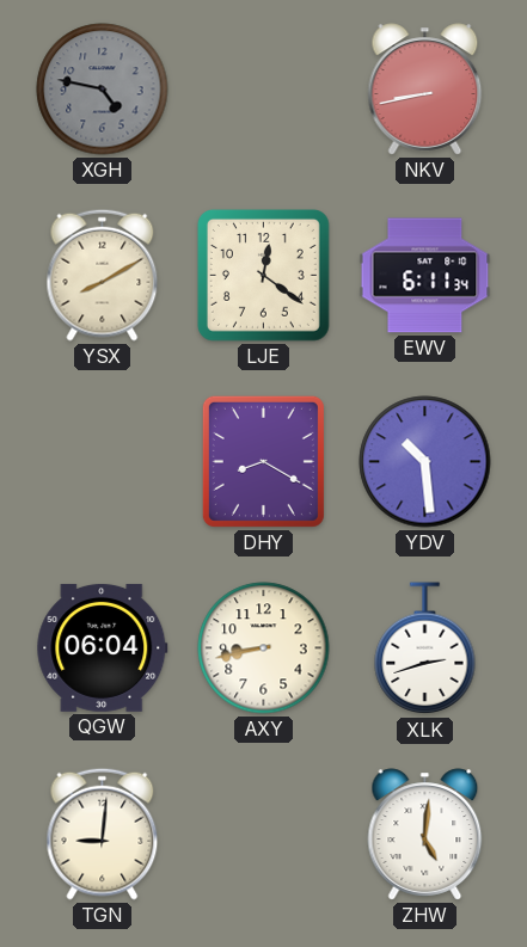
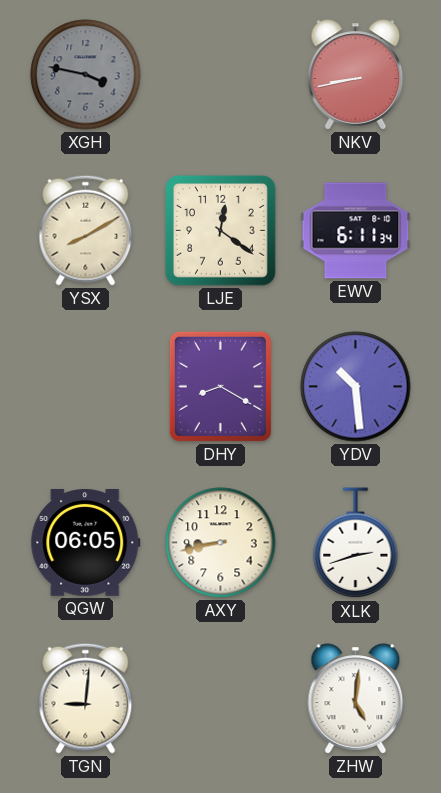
XGH: 4:47 -> 3:47
QGW: 06:04 -> 06:05
